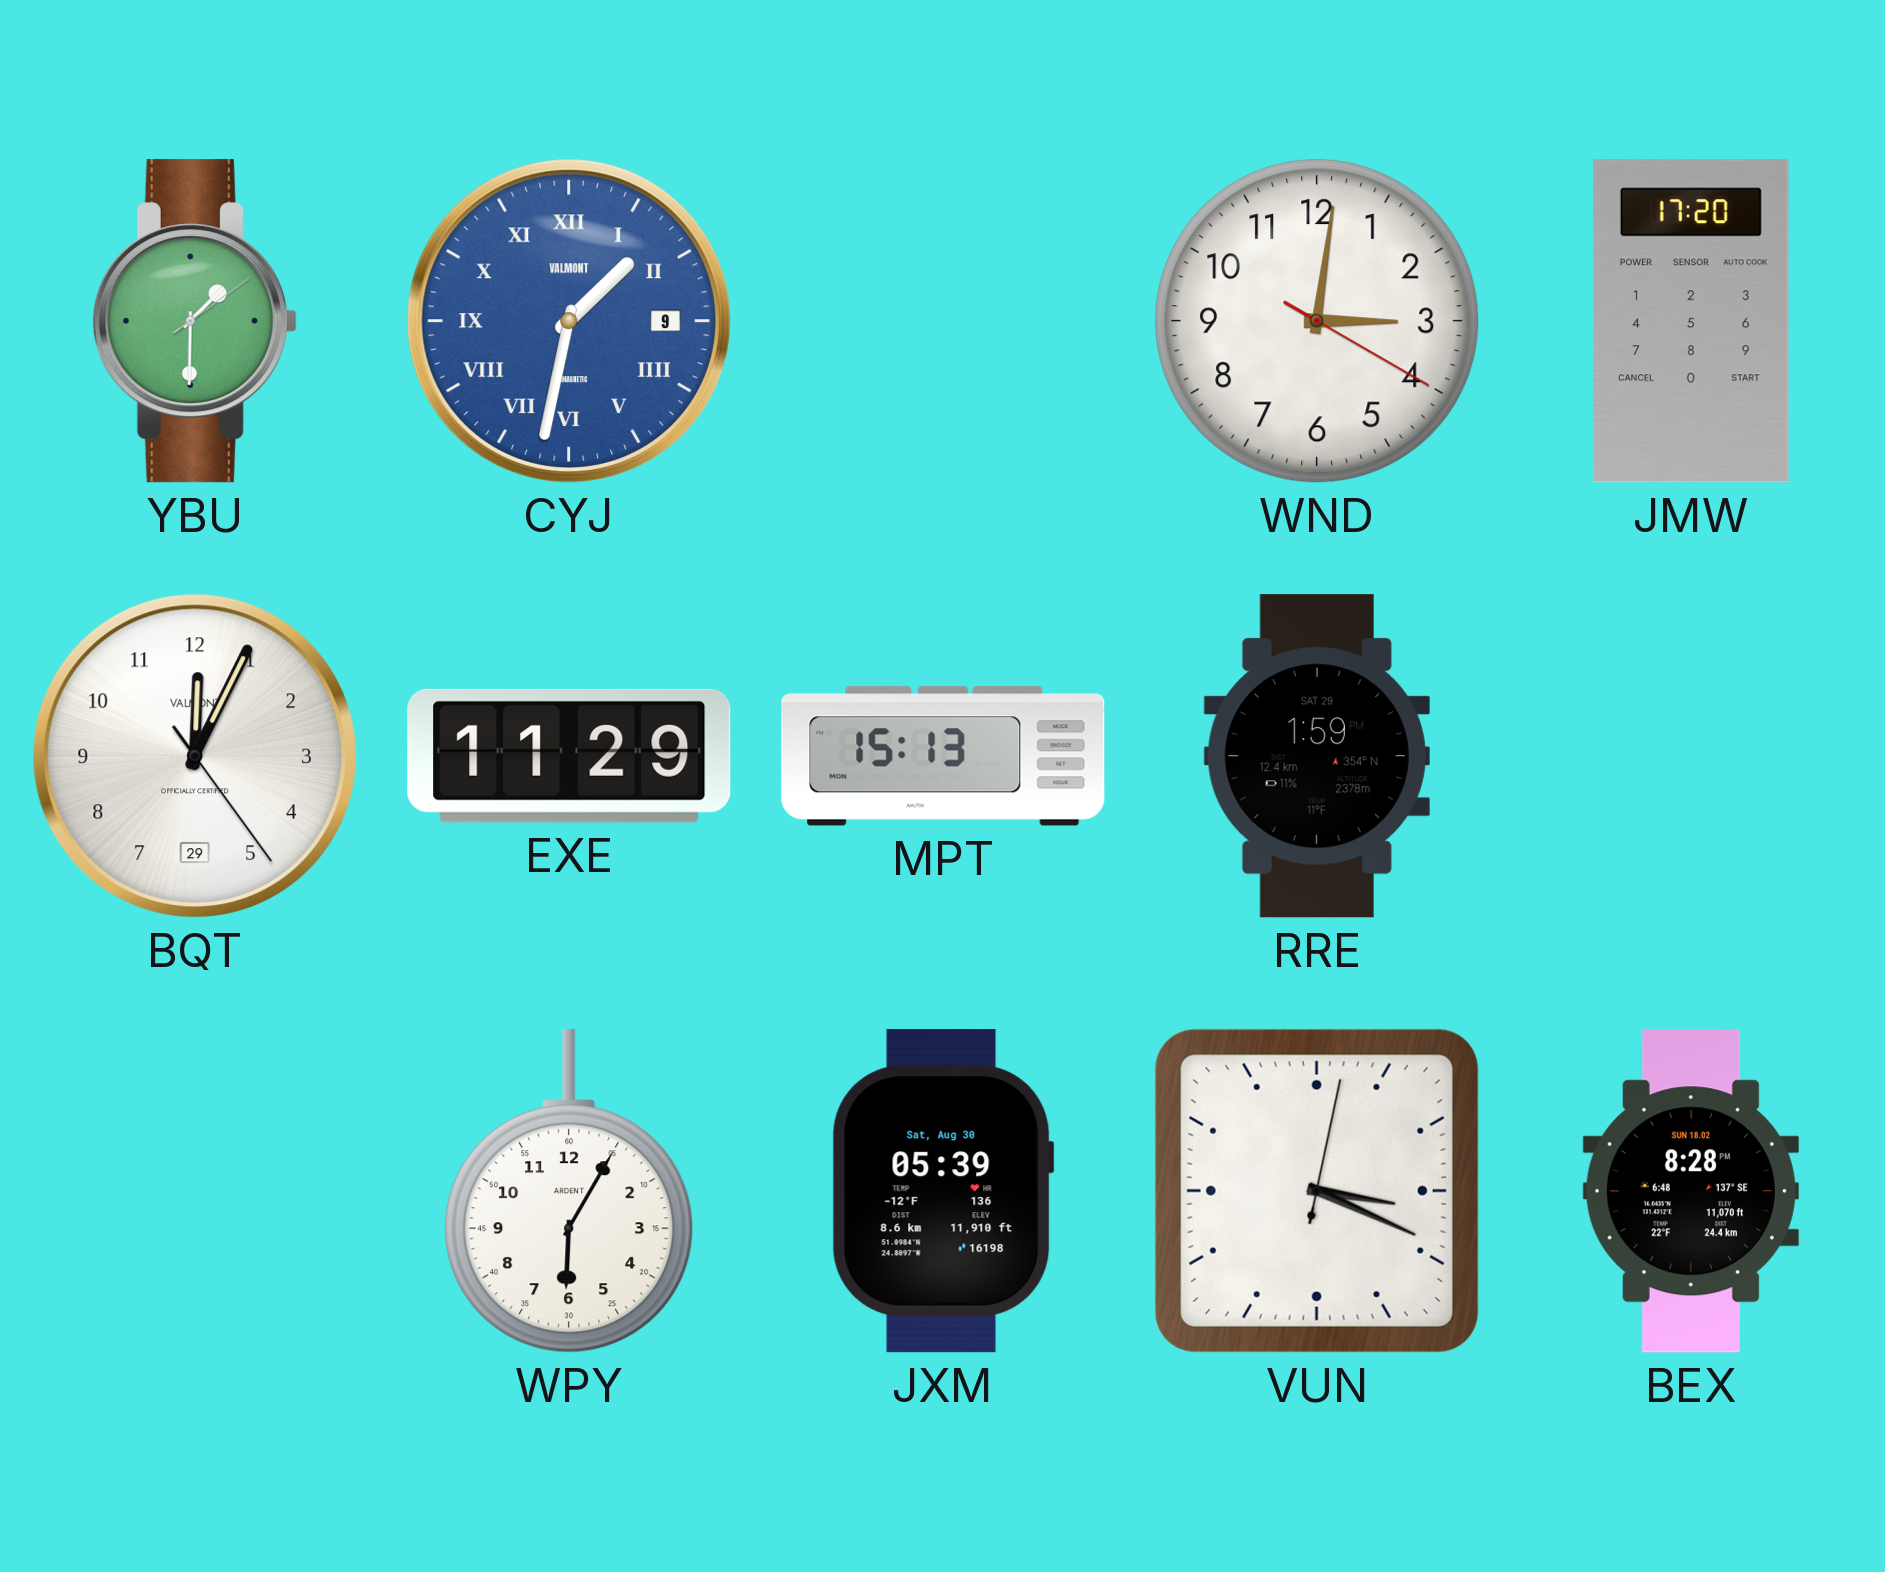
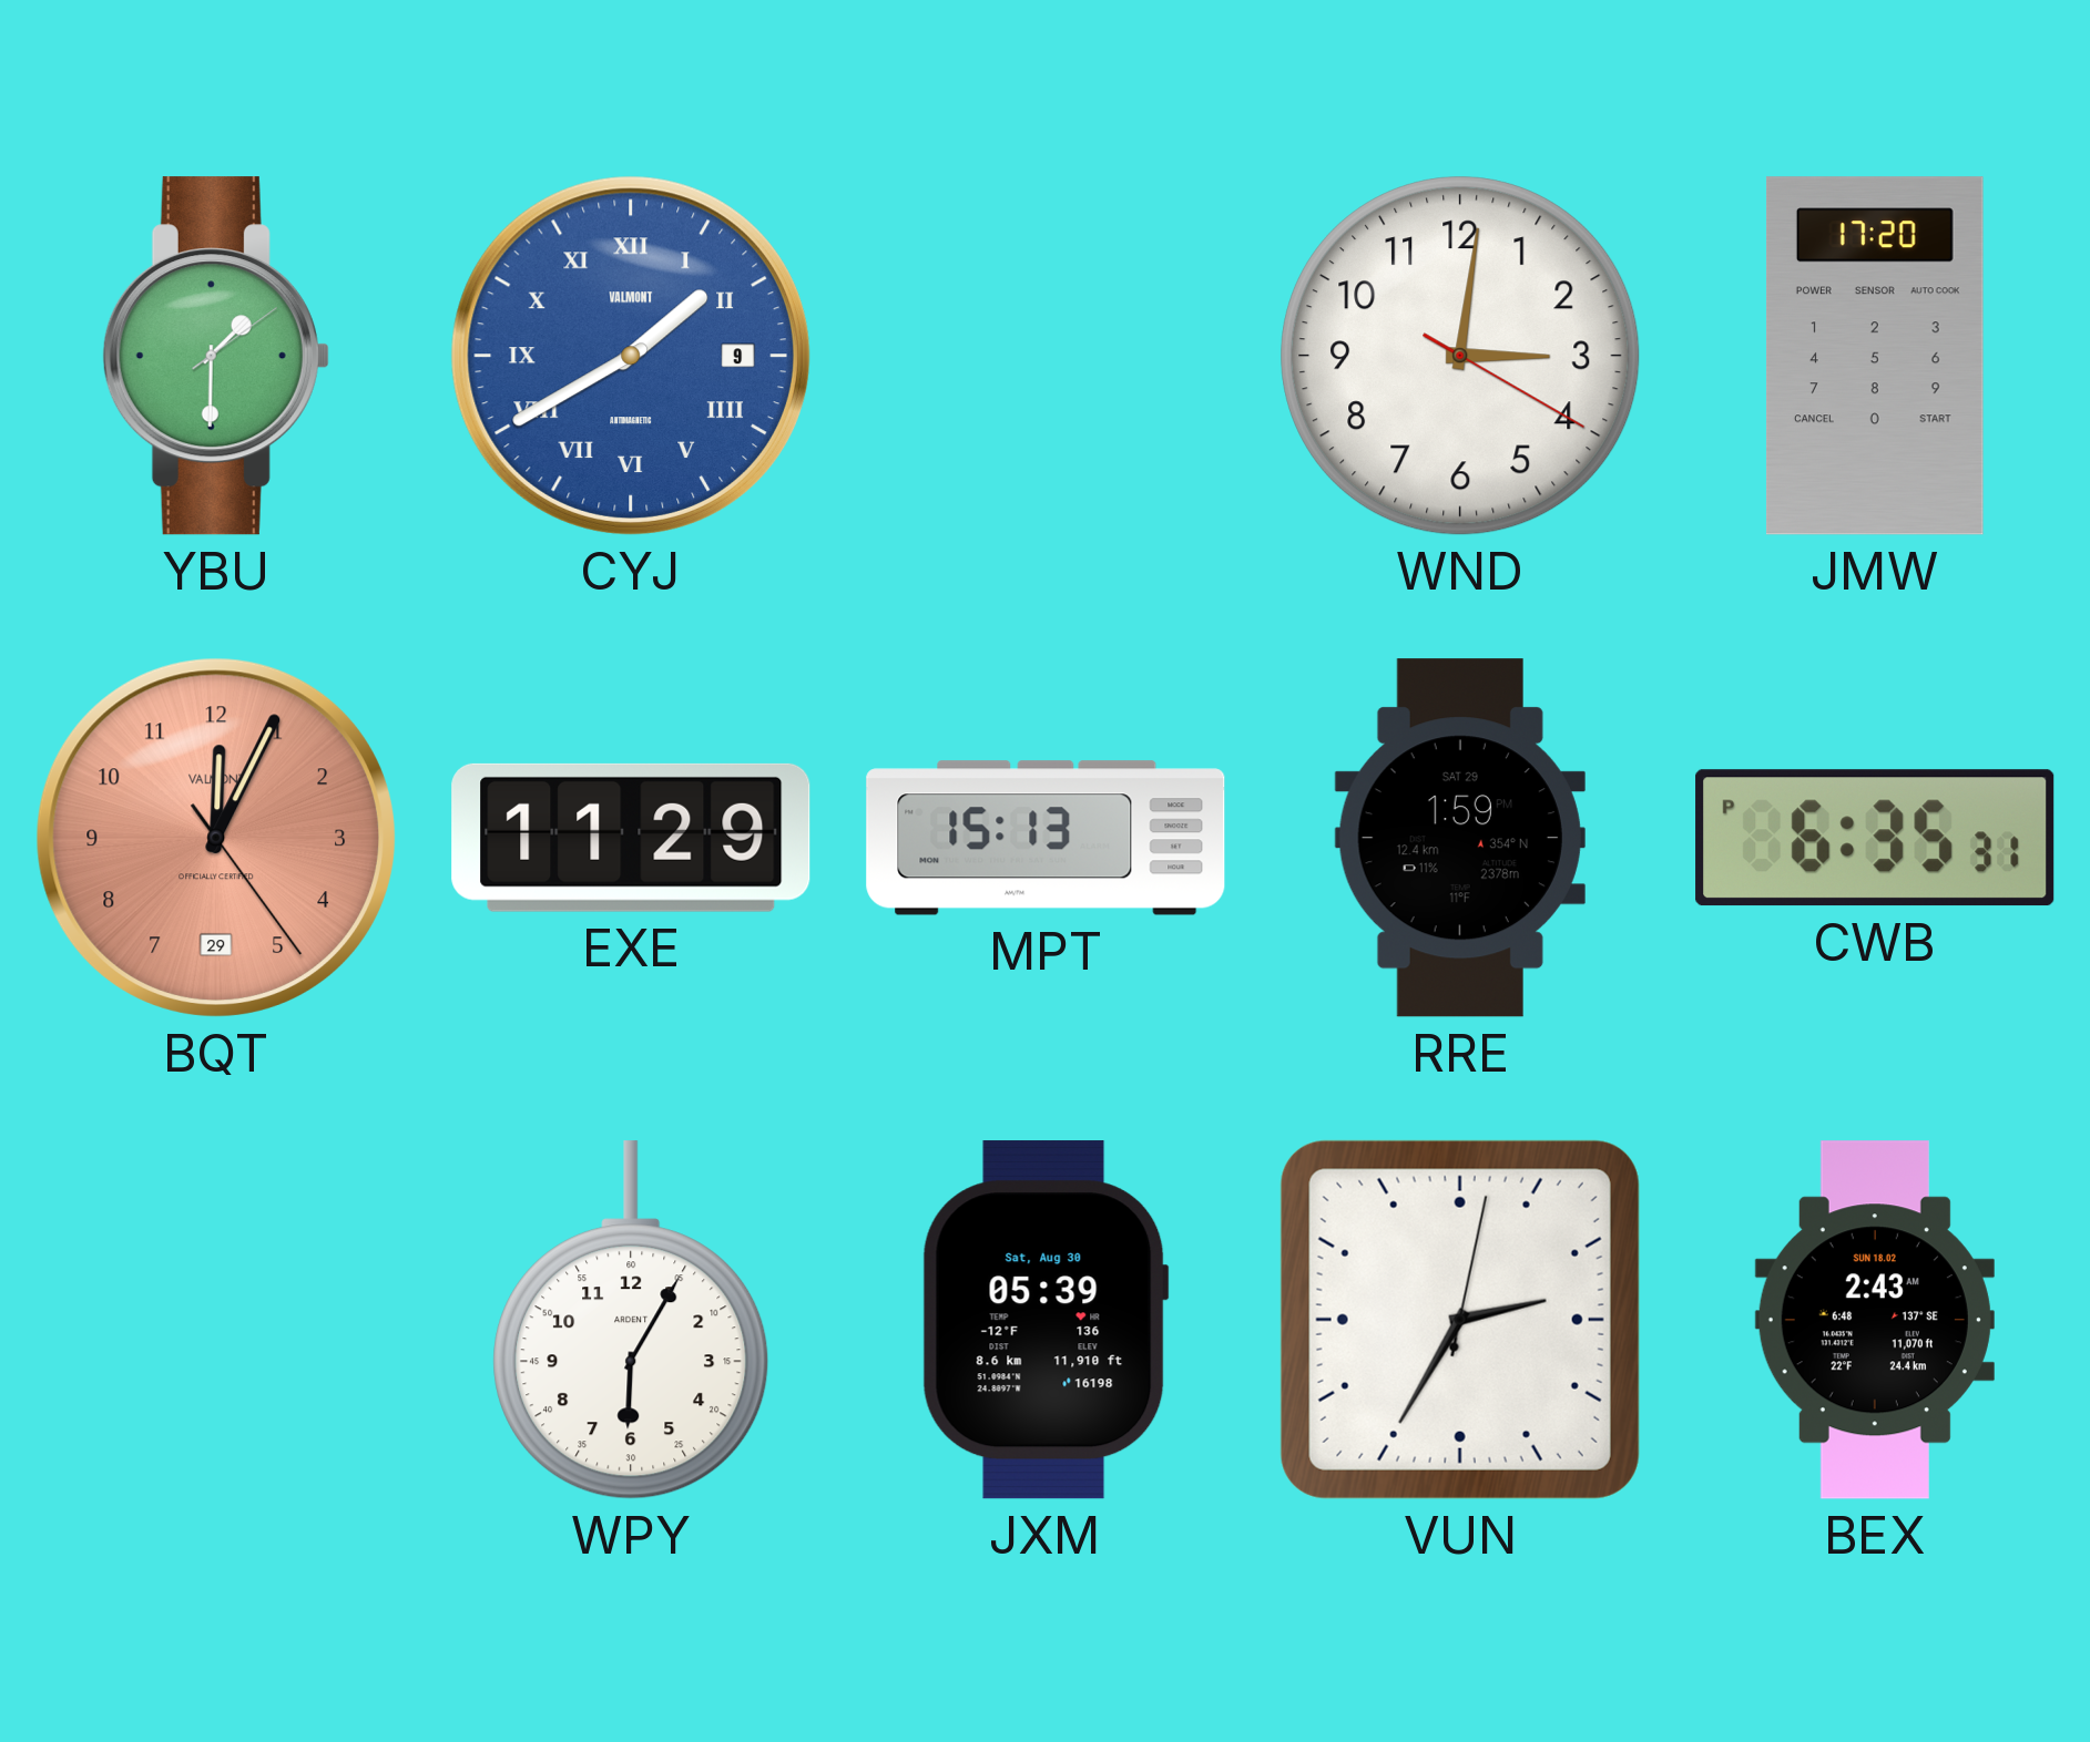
CYJ: 1:32 -> 1:40
BQT dial: white -> salmon
CWB: none -> 6:35
VUN: 3:19 -> 2:35
BEX: 8:28 -> 2:43
